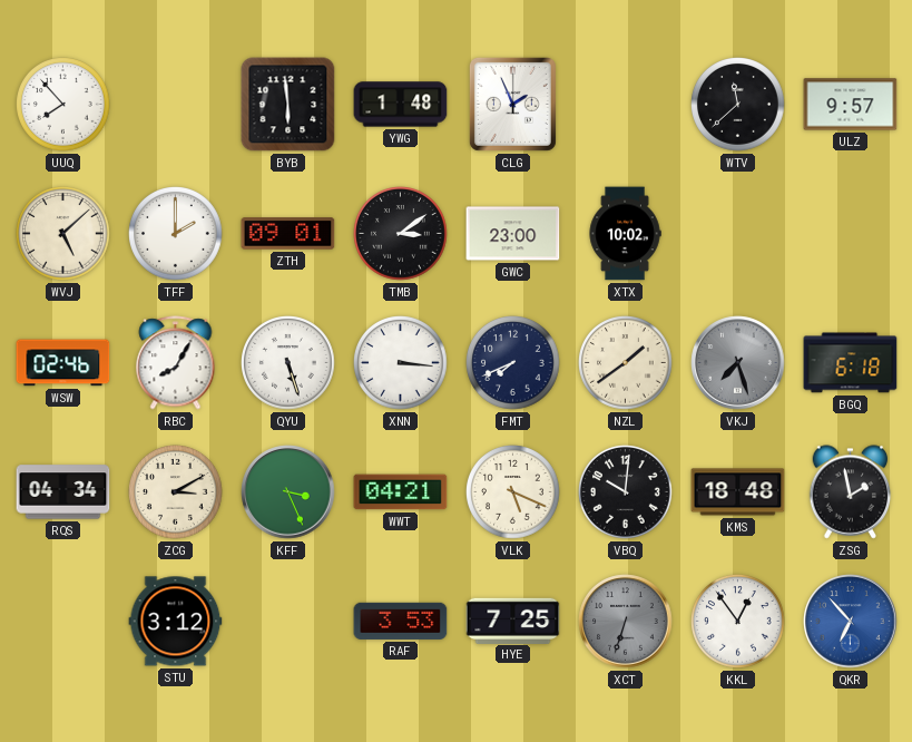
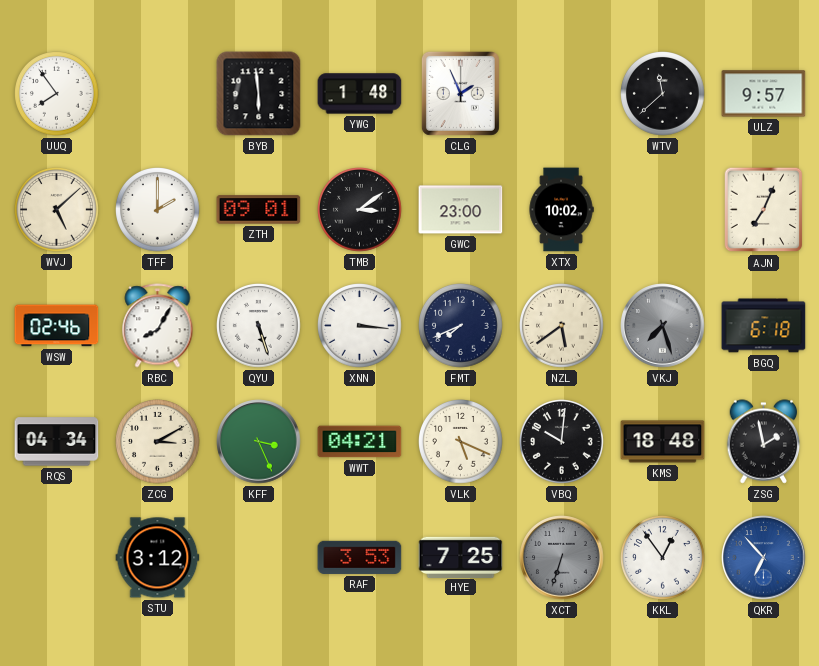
UUQ: 7:53 -> 7:54
AJN: none -> 7:04
NZL: 1:39 -> 5:39
